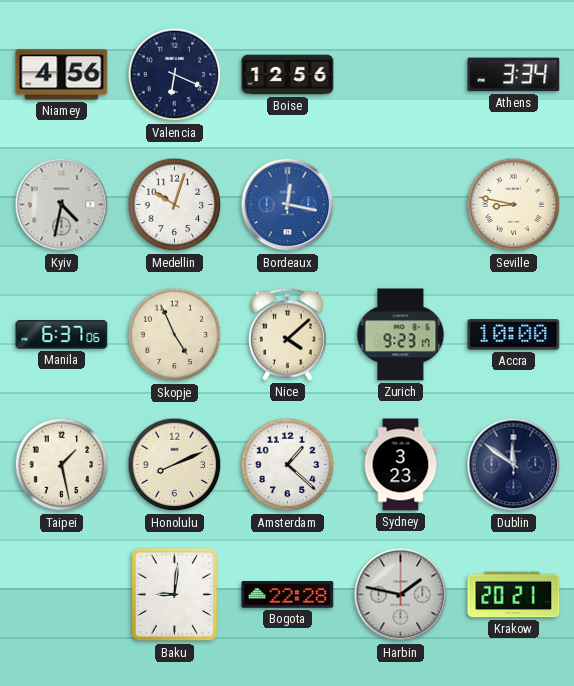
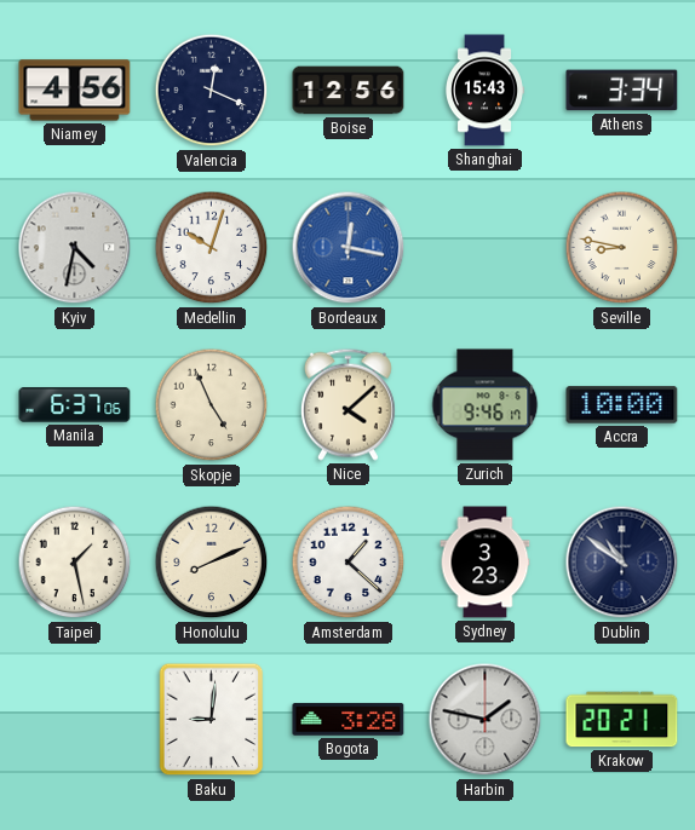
Valencia: 6:19 -> 12:19
Shanghai: none -> 15:43
Zurich: 9:23 -> 9:46
Dublin: 11:51 -> 10:51
Bogota: 22:28 -> 3:28
